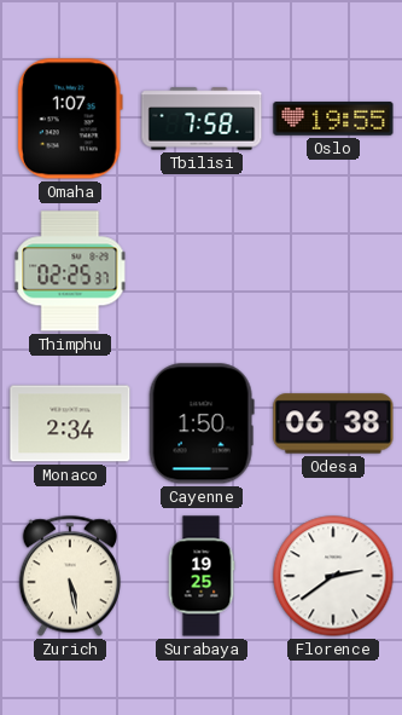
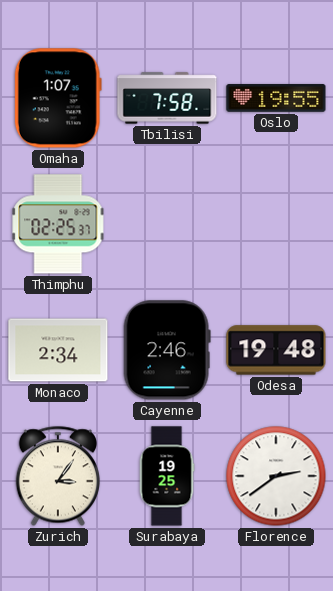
Cayenne: 1:50 -> 2:46
Odesa: 06:38 -> 19:48
Zurich: 5:28 -> 3:06
